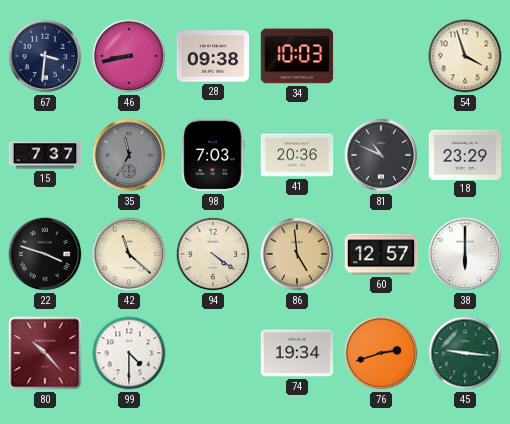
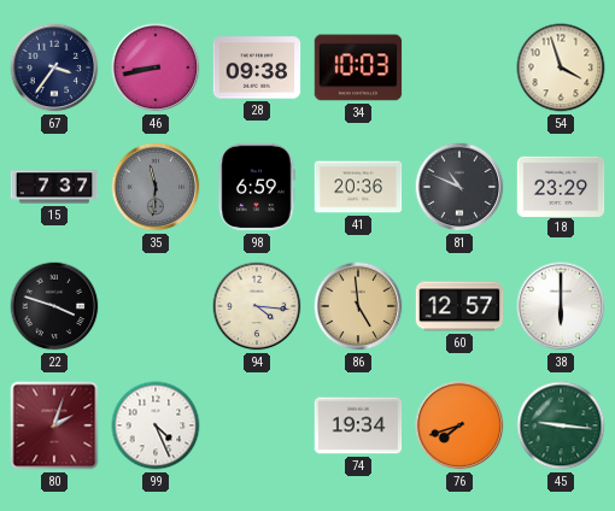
67: 3:31 -> 3:36
35: 11:35 -> 11:31
98: 7:03 -> 6:59
42: 11:22 -> none
94: 4:21 -> 4:16
80: 10:23 -> 2:03
99: 4:30 -> 4:26
76: 2:42 -> 7:42
